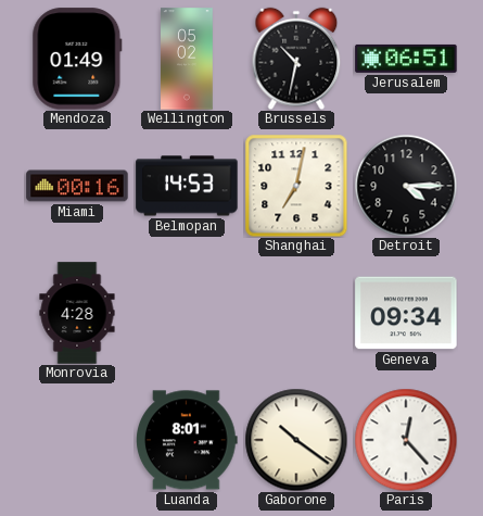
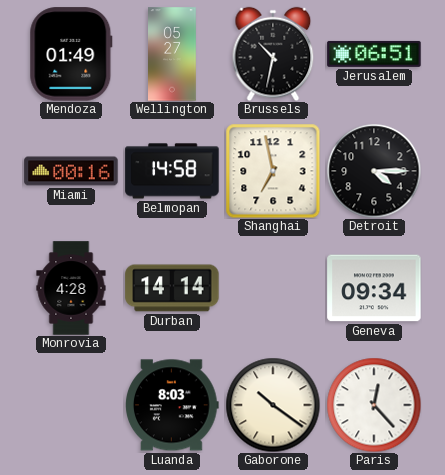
Wellington: 05:02 -> 05:27
Belmopan: 14:53 -> 14:58
Shanghai: 7:02 -> 6:58
Durban: none -> 14:14
Luanda: 8:01 -> 8:03
